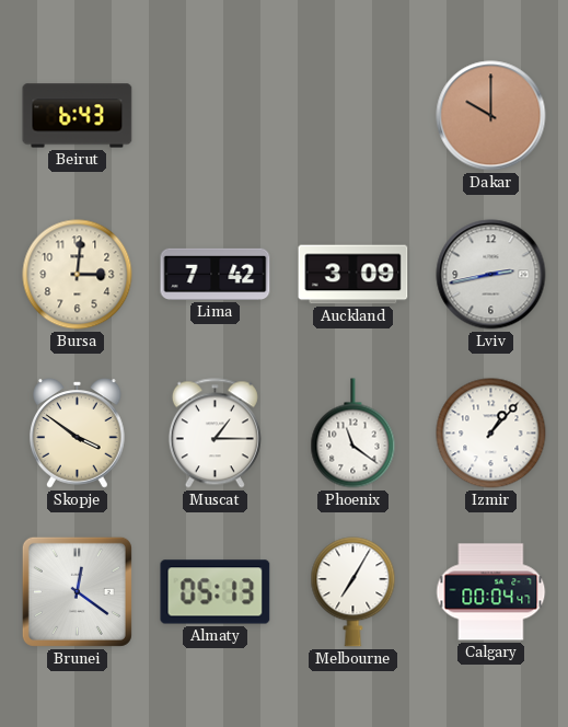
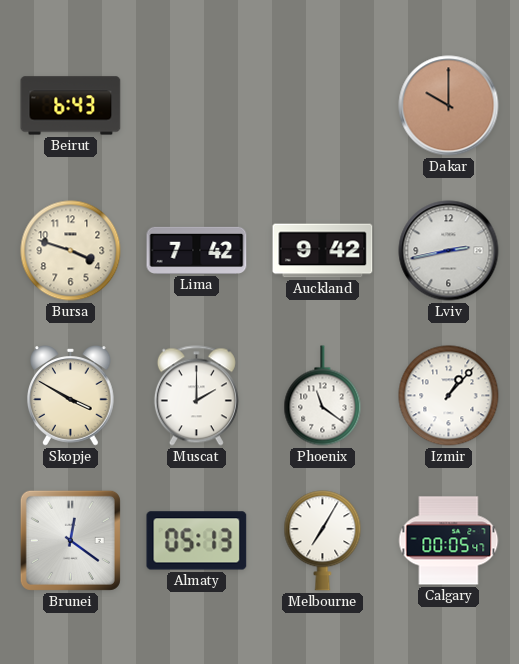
Bursa: 3:01 -> 3:48
Auckland: 3:09 -> 9:42
Skopje: 3:51 -> 3:50
Muscat: 1:15 -> 2:00
Calgary: 00:04 -> 00:05
